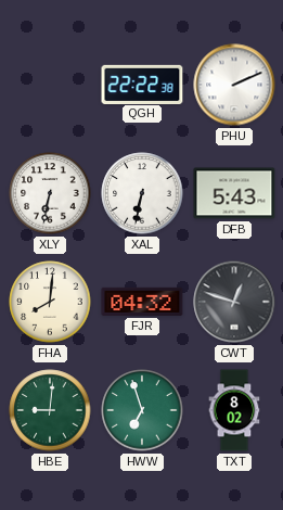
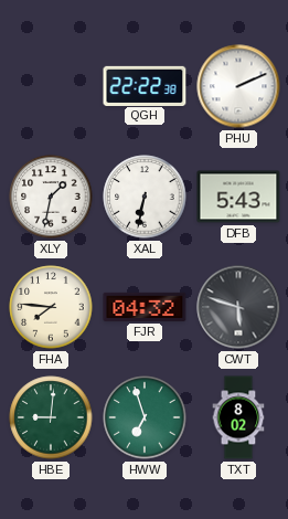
XLY: 6:32 -> 1:32
FHA: 8:01 -> 7:46
CWT: 12:48 -> 5:48
